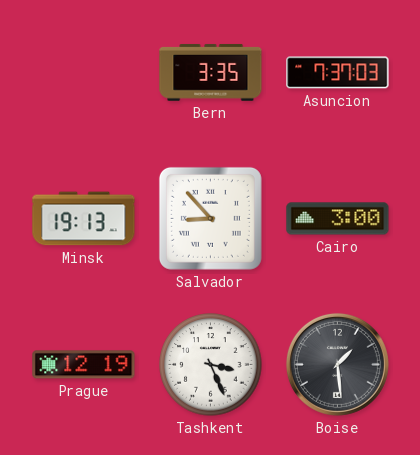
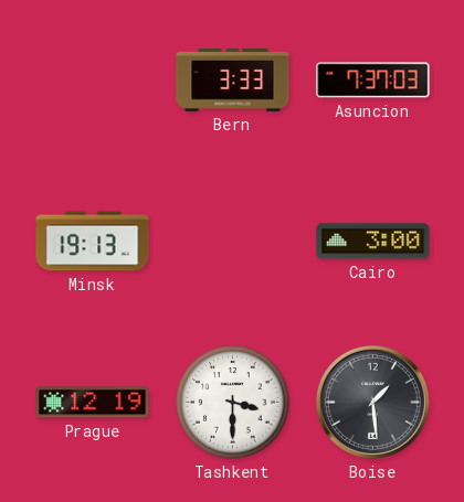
Bern: 3:35 -> 3:33
Salvador: 8:53 -> none
Tashkent: 3:26 -> 3:30
